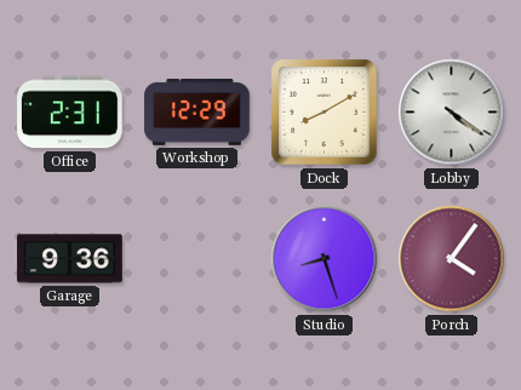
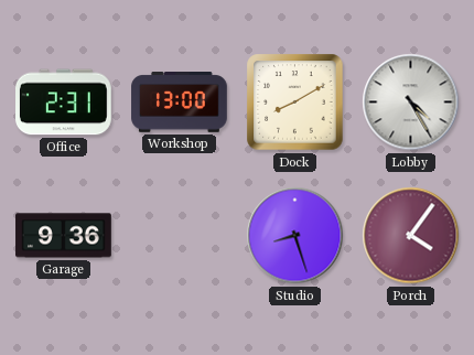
Workshop: 12:29 -> 13:00
Lobby: 4:21 -> 4:25
